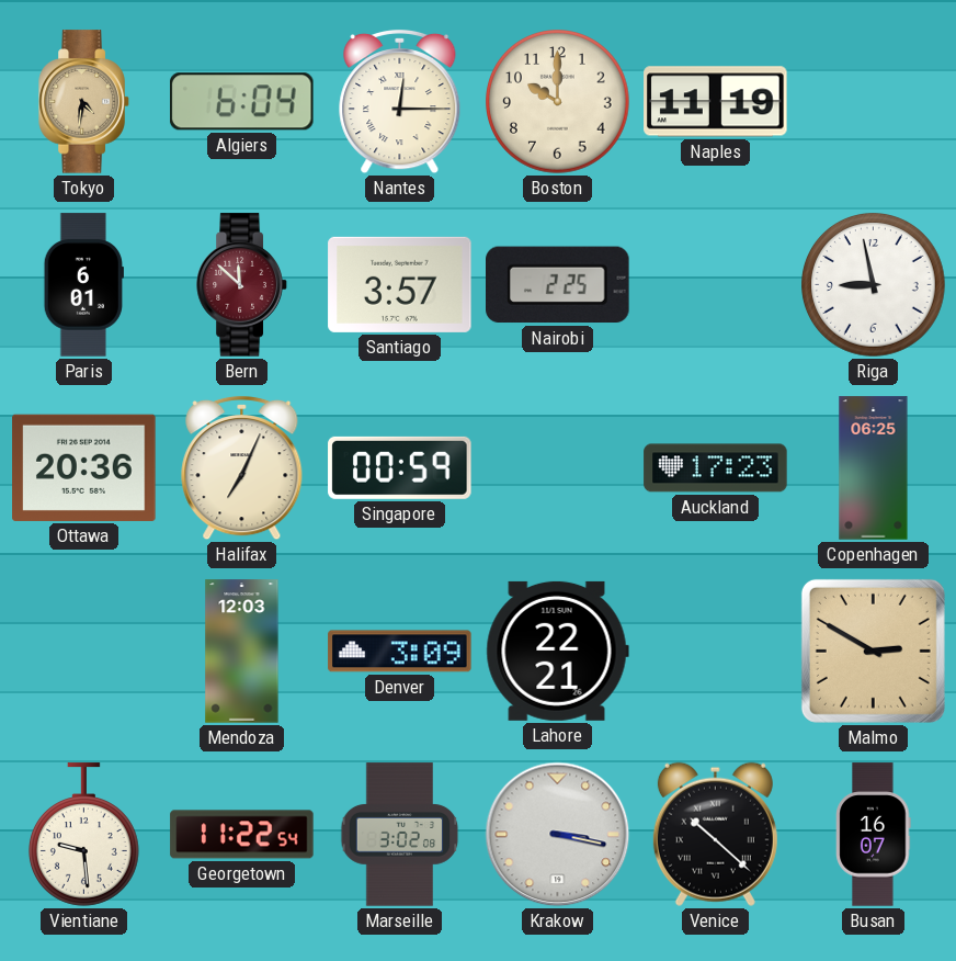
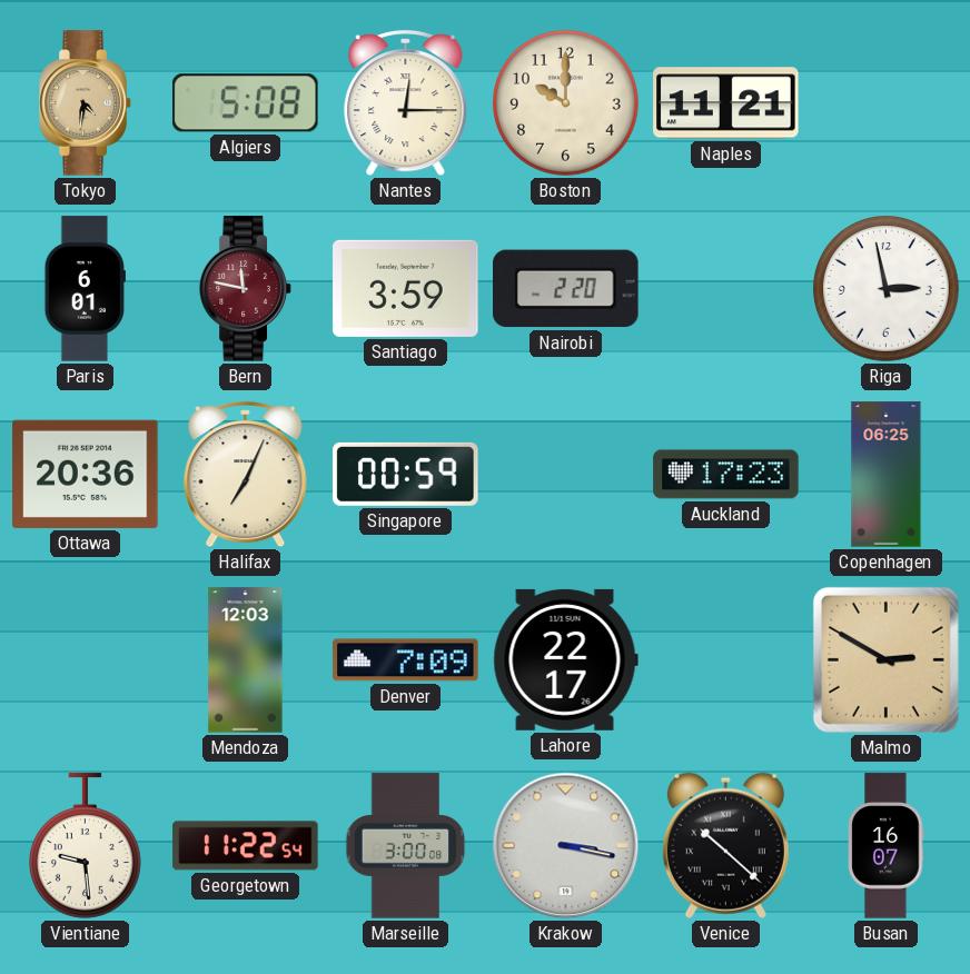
Algiers: 6:04 -> 5:08
Naples: 11:19 -> 11:21
Bern: 11:52 -> 11:47
Santiago: 3:57 -> 3:59
Nairobi: 2:25 -> 2:20
Riga: 8:58 -> 2:58
Denver: 3:09 -> 7:09
Lahore: 22:21 -> 22:17
Marseille: 3:02 -> 3:00
